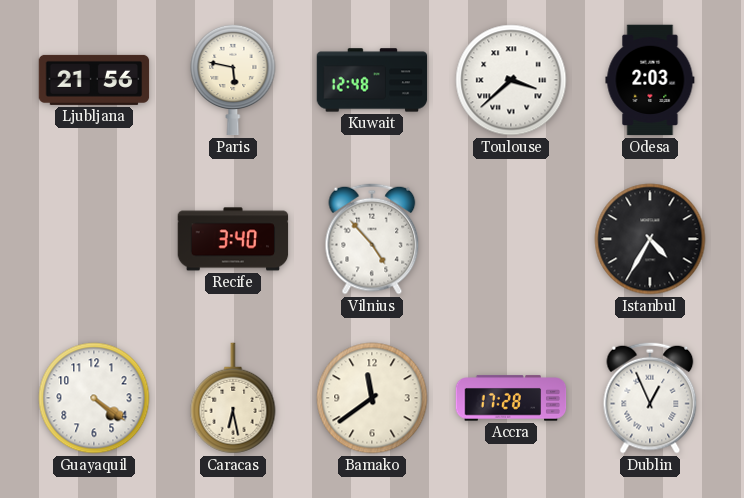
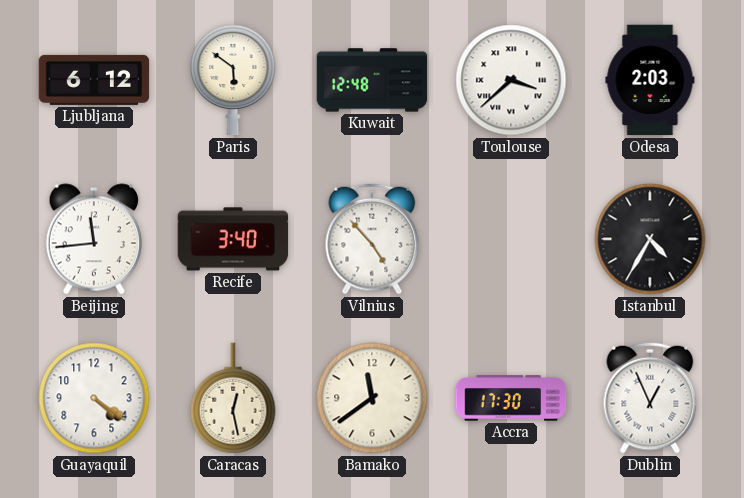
Ljubljana: 21:56 -> 6:12
Paris: 5:47 -> 5:51
Beijing: none -> 11:44
Caracas: 6:28 -> 12:28
Accra: 17:28 -> 17:30
